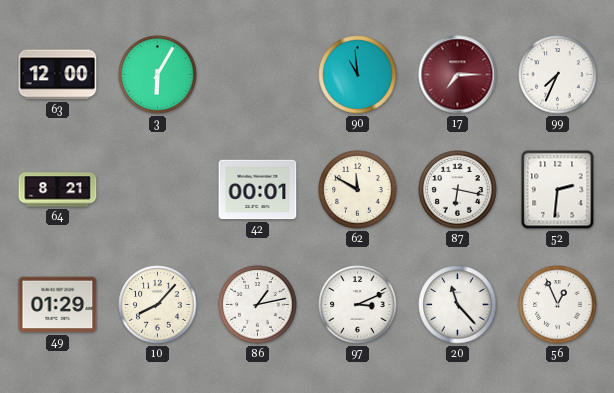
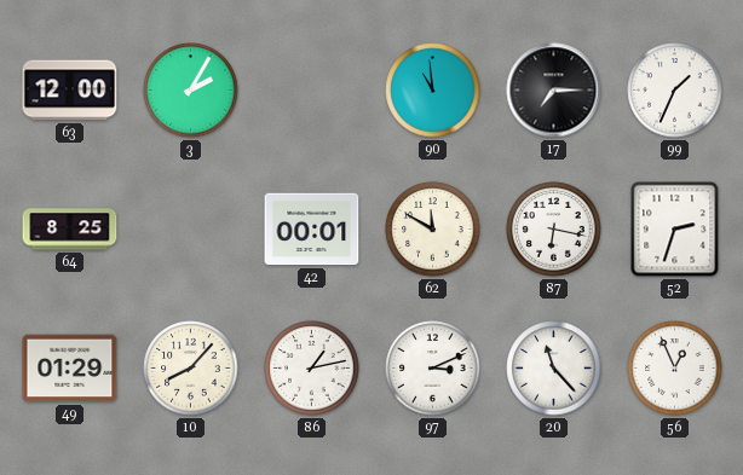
3: 6:05 -> 2:05
17 dial: burgundy -> black
99: 7:34 -> 1:34
64: 8:21 -> 8:25
52: 2:31 -> 2:33
